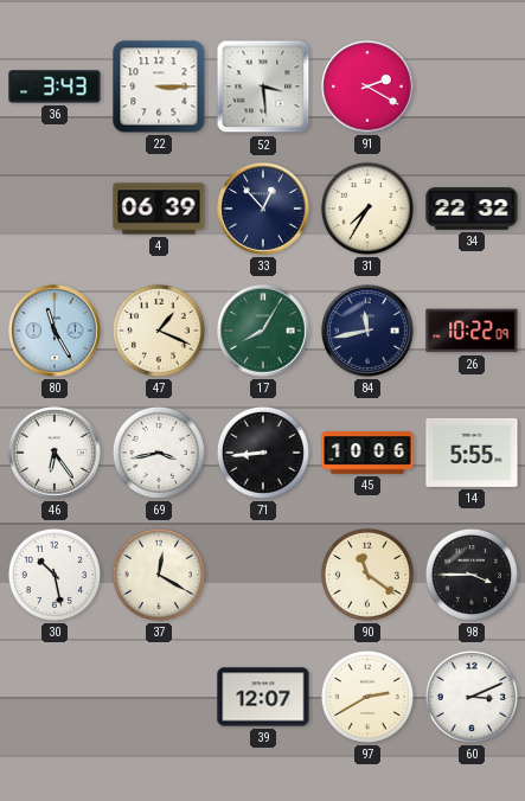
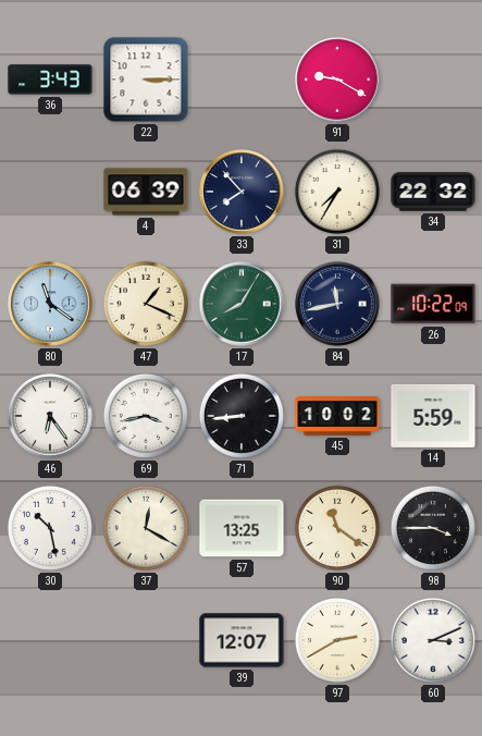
52: 3:29 -> none
91: 2:20 -> 9:20
33: 12:53 -> 7:53
80: 11:25 -> 11:21
45: 10:06 -> 10:02
14: 5:55 -> 5:59
57: none -> 13:25
